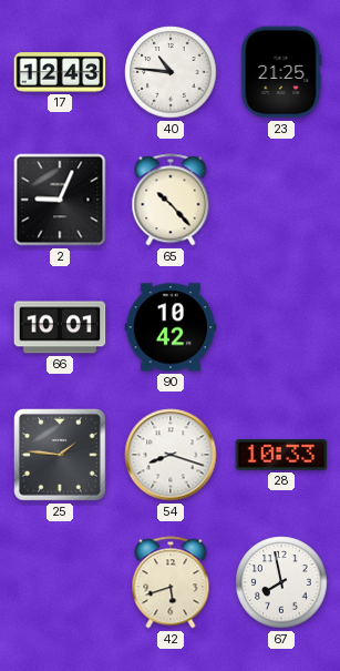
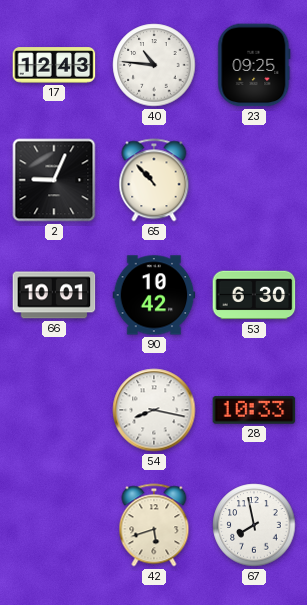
23: 21:25 -> 09:25
65: 10:23 -> 10:53
53: none -> 6:30
25: 1:46 -> none
54: 8:18 -> 8:17
